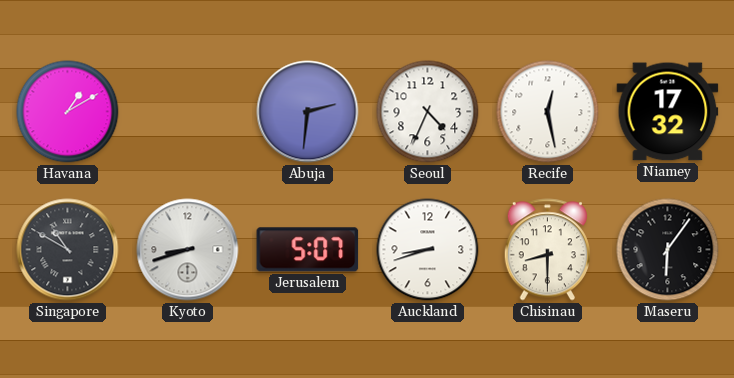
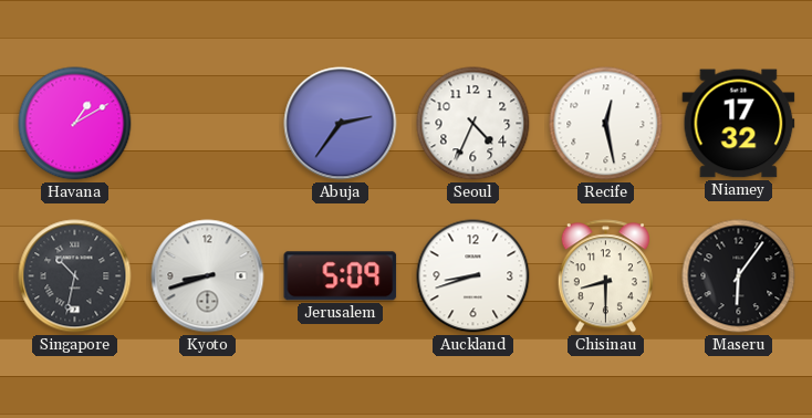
Abuja: 2:31 -> 2:36
Singapore: 10:50 -> 10:32
Jerusalem: 5:07 -> 5:09
